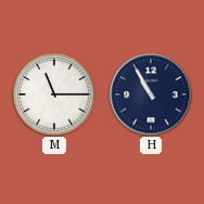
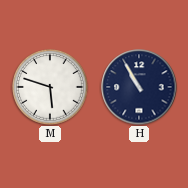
M: 11:15 -> 5:48
